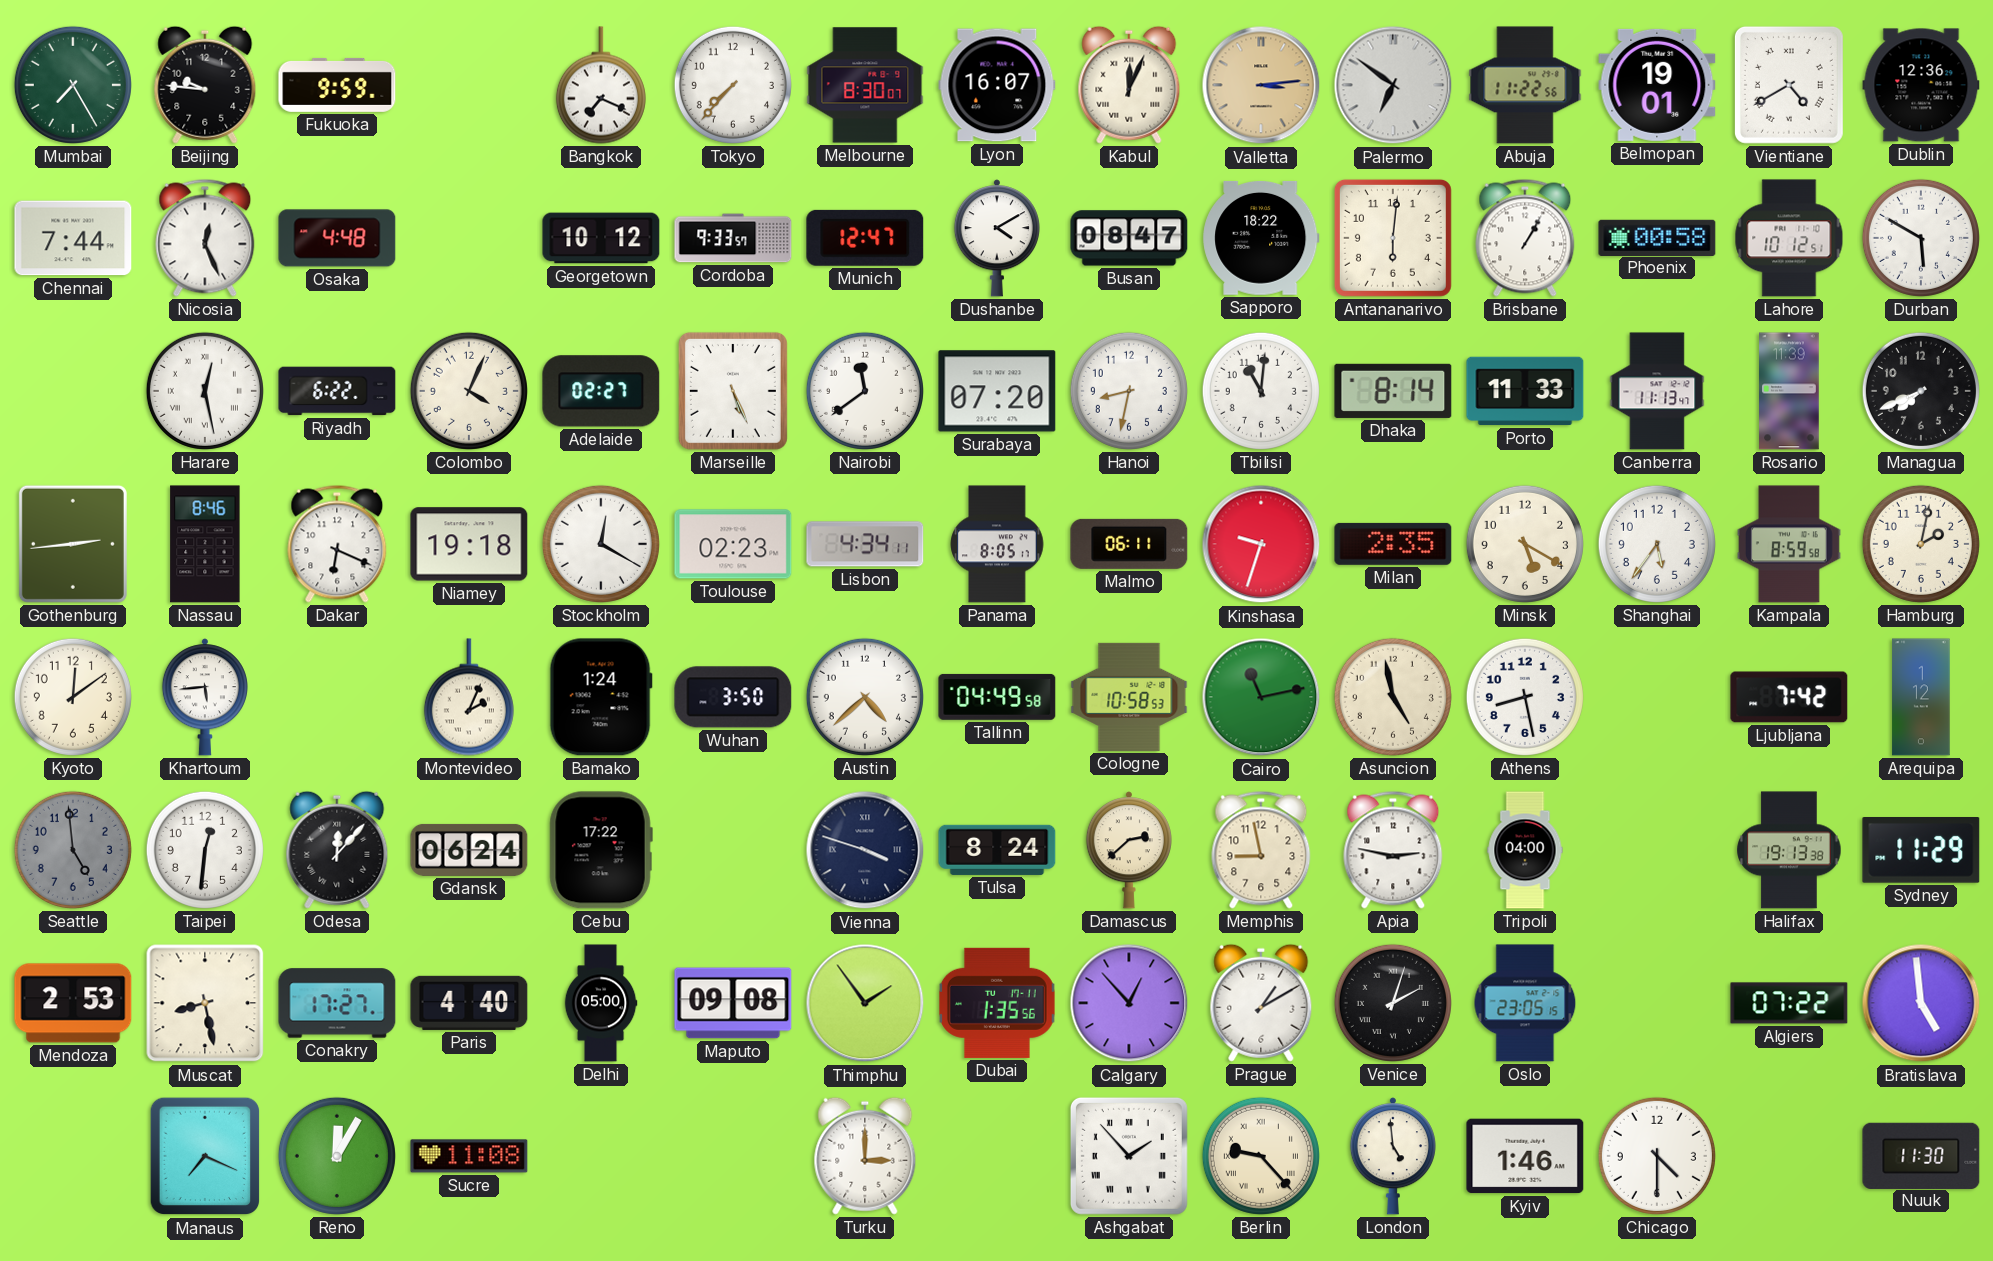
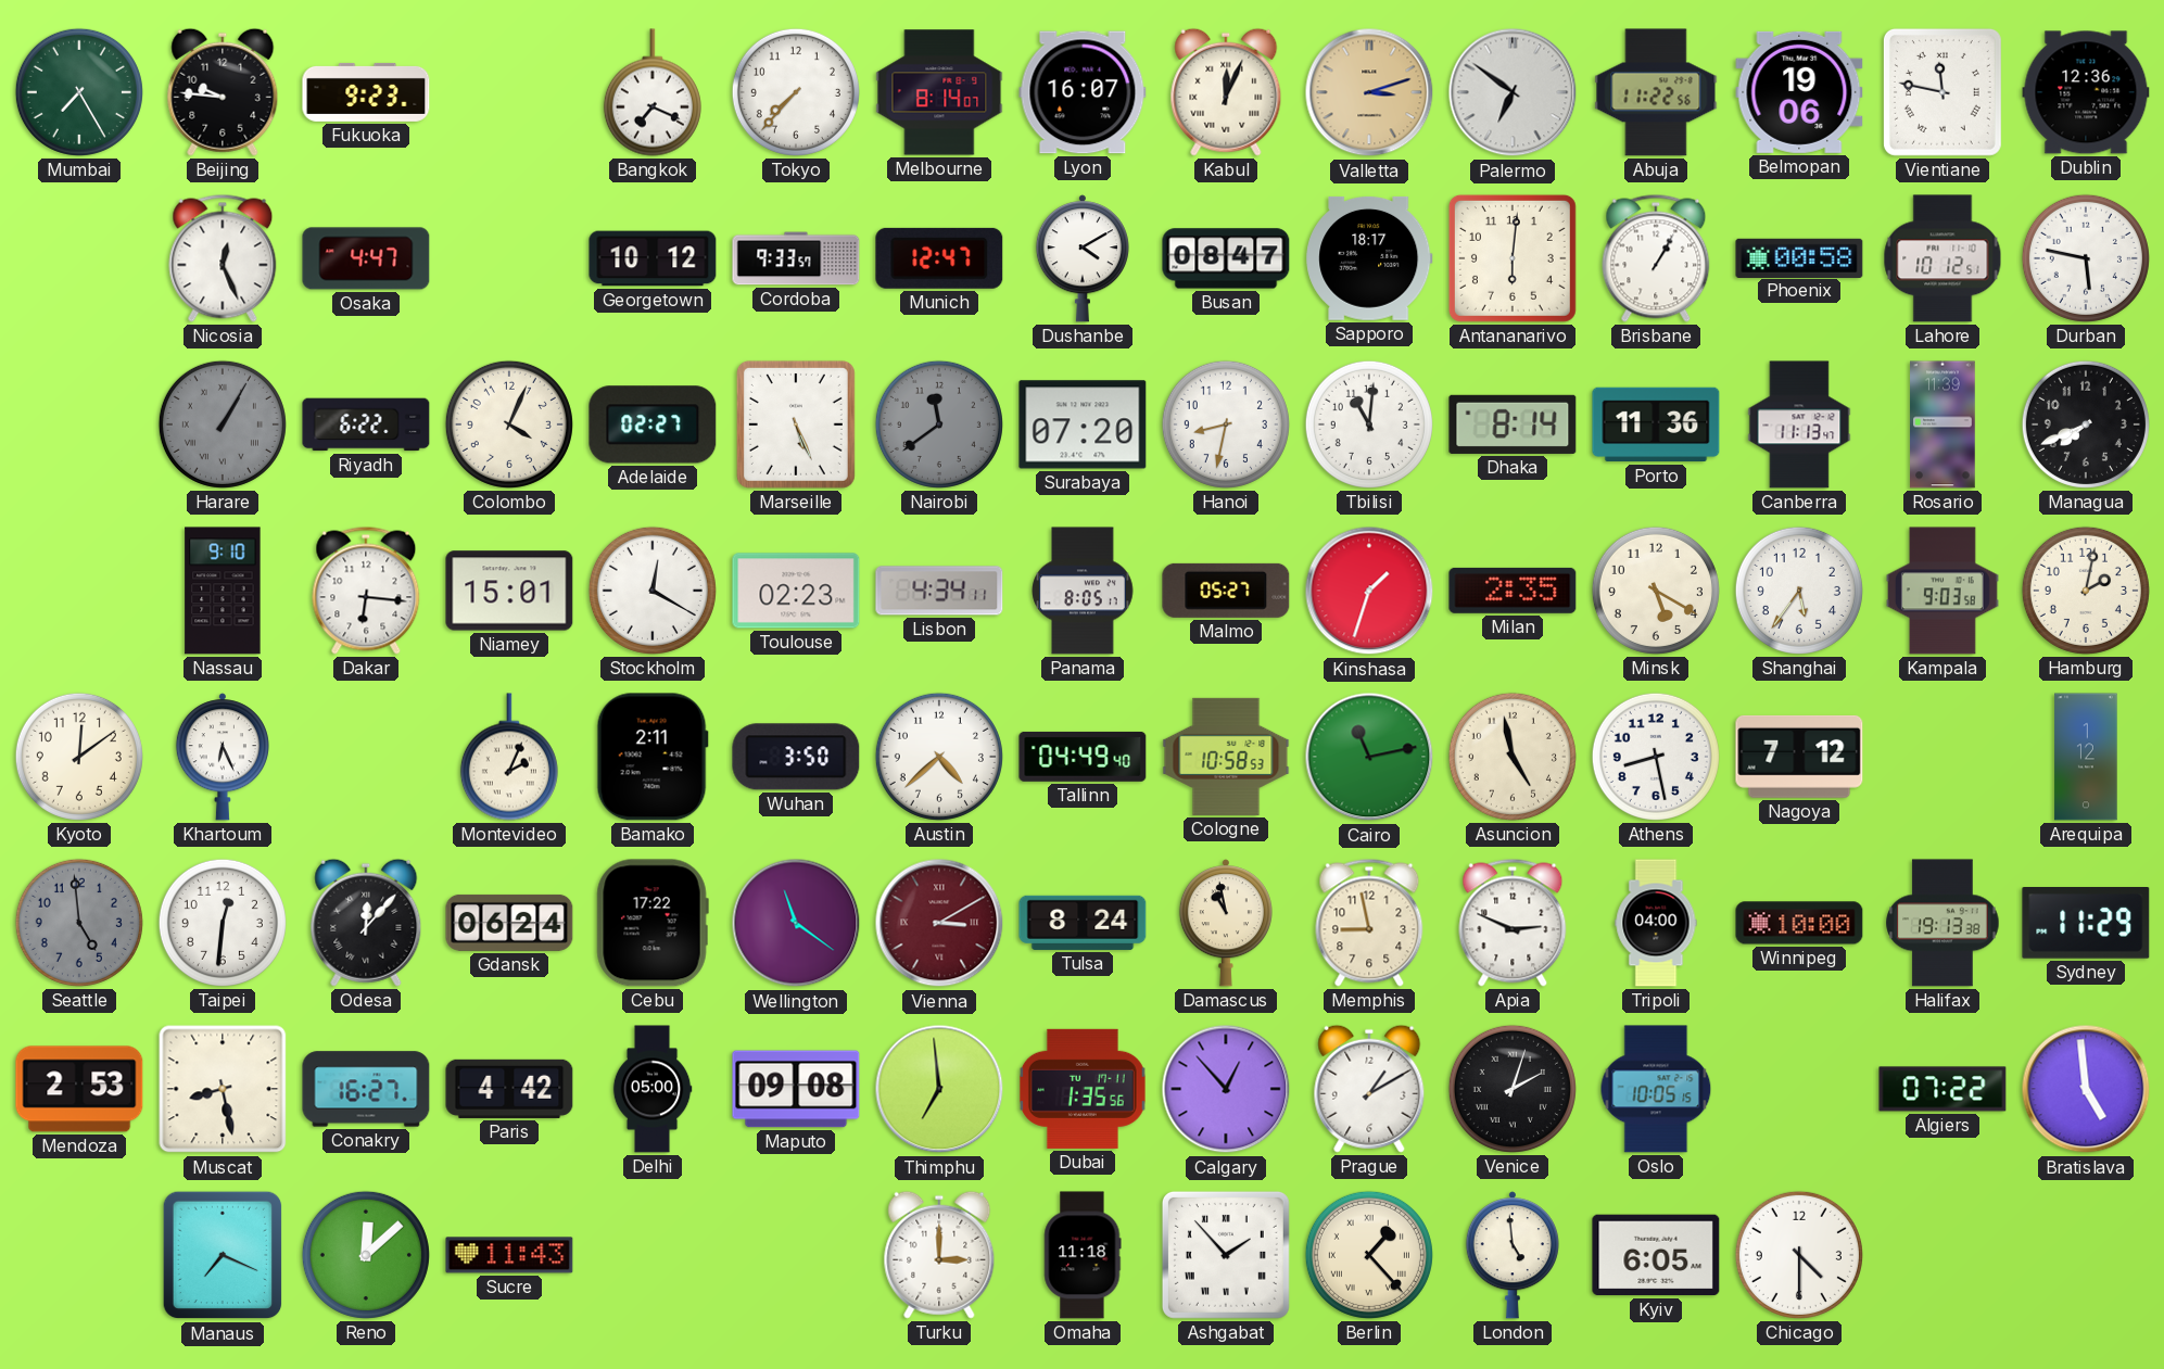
Fukuoka: 9:59 -> 9:23
Melbourne: 8:30 -> 8:14
Valletta: 3:14 -> 3:12
Belmopan: 19:01 -> 19:06
Vientiane: 4:40 -> 11:47
Chennai: 7:44 -> none
Osaka: 4:48 -> 4:47
Sapporo: 18:22 -> 18:17
Durban: 5:50 -> 5:47
Harare: 12:28 -> 1:05
Harare dial: white -> grey
Nairobi dial: white -> grey
Porto: 11:33 -> 11:36
Gothenburg: 2:44 -> none
Nassau: 8:46 -> 9:10
Dakar: 6:19 -> 6:16
Niamey: 19:18 -> 15:01
Malmo: 06:11 -> 05:27
Kinshasa: 9:33 -> 1:33
Kampala: 8:59 -> 9:03
Khartoum: 5:44 -> 6:26
Bamako: 1:24 -> 2:11
Tallinn: 04:49:58 -> 04:49:40
Nagoya: none -> 7:12
Ljubljana: 7:42 -> none
Wellington: none -> 11:21
Vienna: 3:48 -> 3:10
Vienna dial: navy -> burgundy
Damascus: 2:38 -> 10:58
Apia: 2:47 -> 2:49
Winnipeg: none -> 10:00
Conakry: 17:27 -> 16:27
Paris: 4:40 -> 4:42
Thimphu: 1:54 -> 6:59
Oslo: 23:05 -> 10:05
Reno: 12:05 -> 12:08
Sucre: 11:08 -> 11:43
Omaha: none -> 11:18
Berlin: 9:23 -> 1:23
Kyiv: 1:46 -> 6:05
Nuuk: 11:30 -> none
